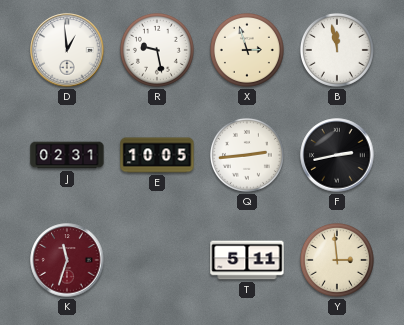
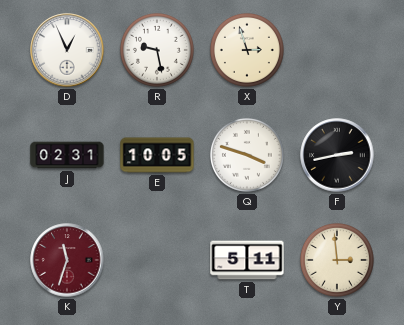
D: 12:59 -> 12:56
B: 11:58 -> none
Q: 2:44 -> 3:48
